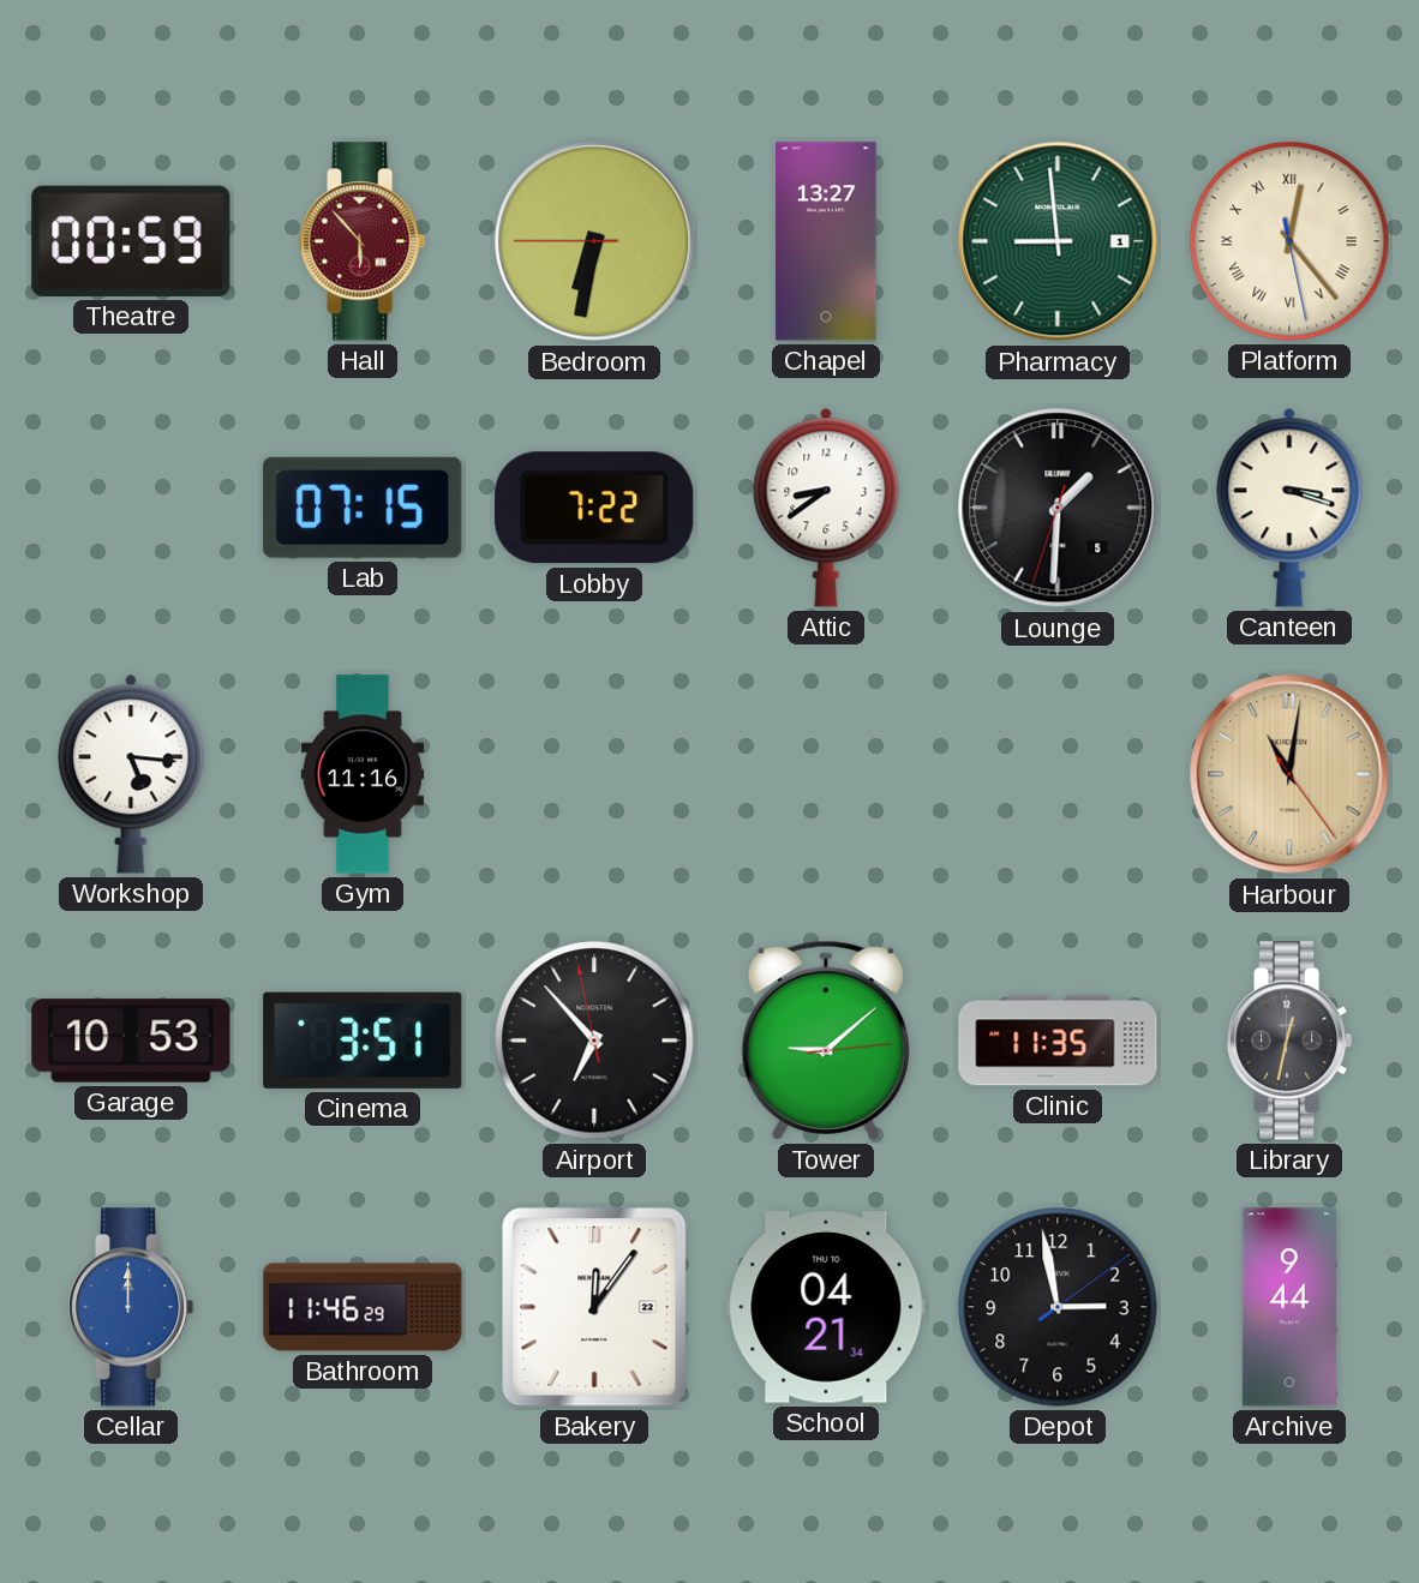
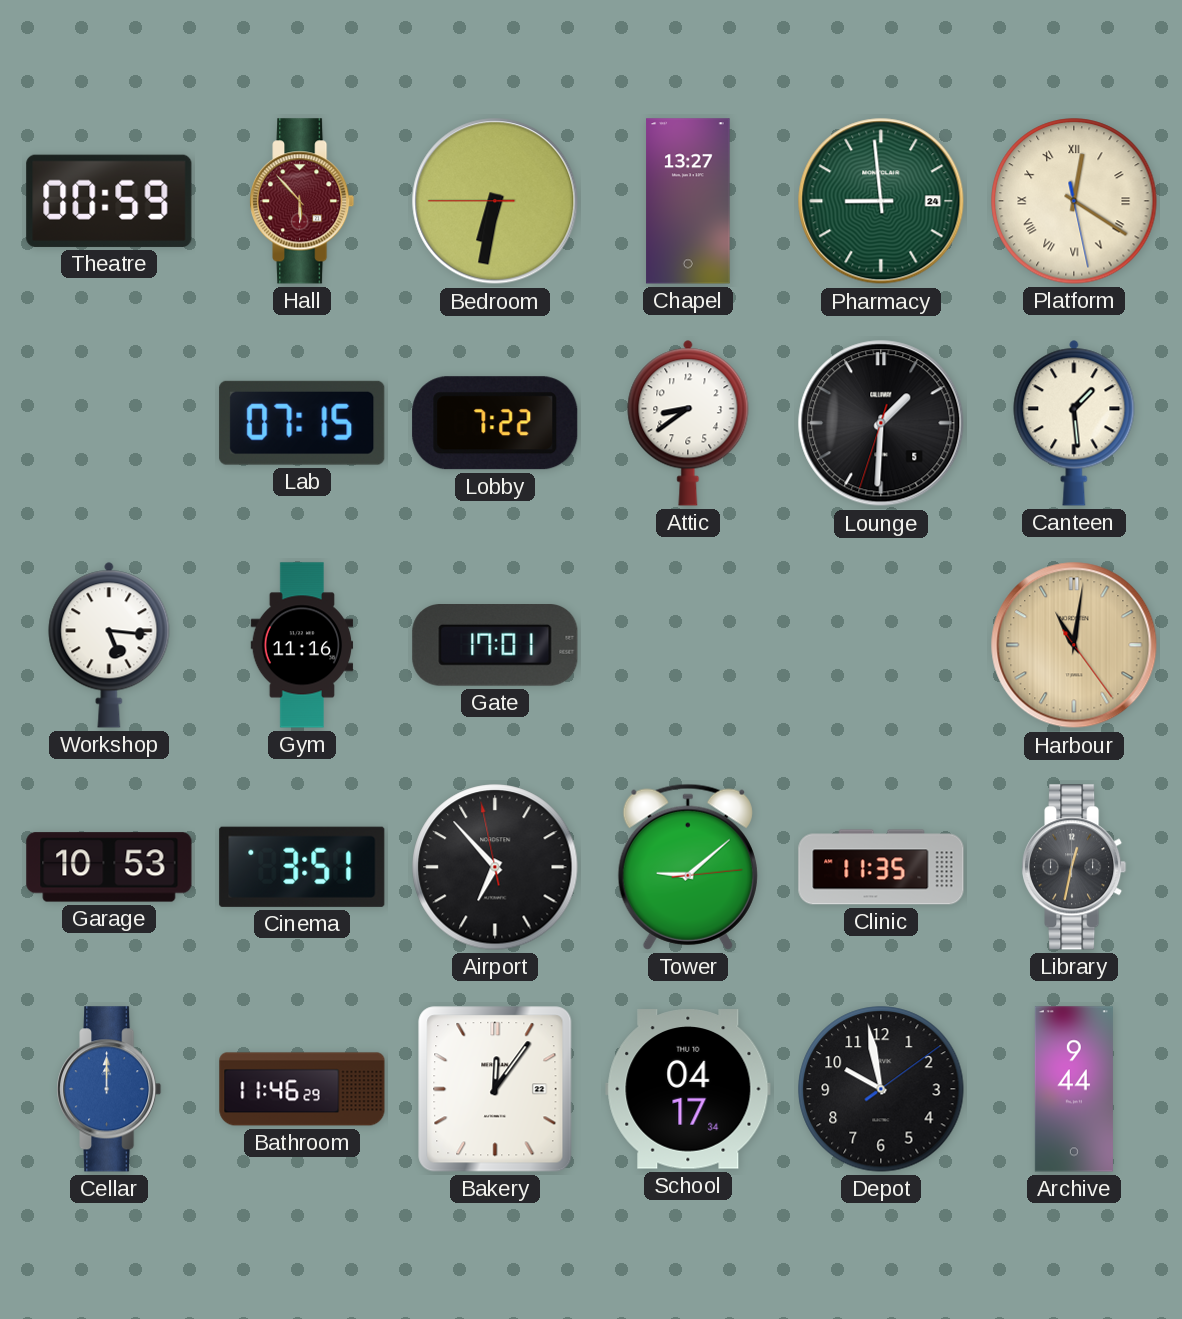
Pharmacy date: 1 -> 24
Platform: 12:23 -> 12:20
Canteen: 3:18 -> 1:29
Gate: none -> 17:01
School: 04:21 -> 04:17
Depot: 2:58 -> 9:58
